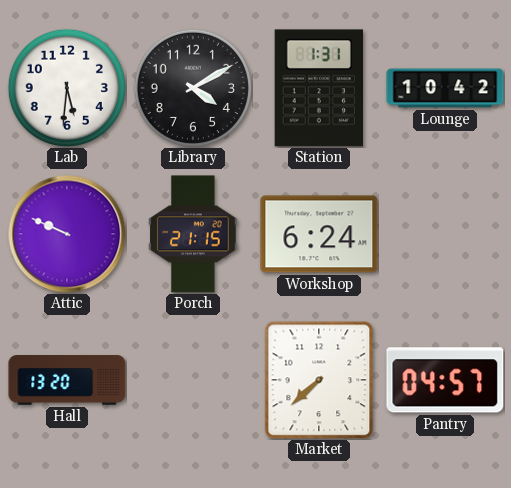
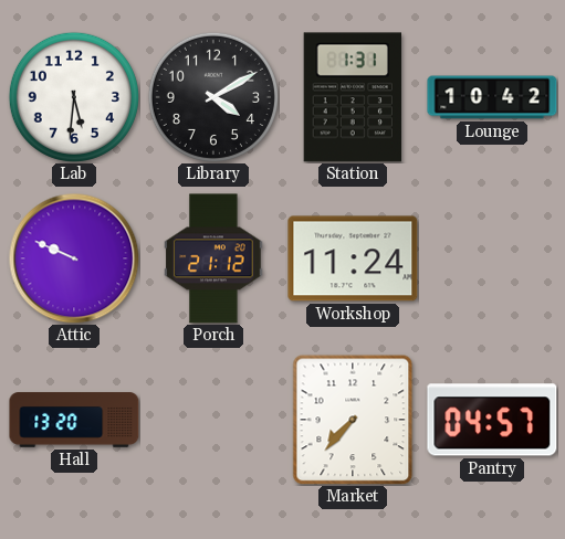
Porch: 21:15 -> 21:12
Workshop: 6:24 -> 11:24
Market: 7:38 -> 7:37
